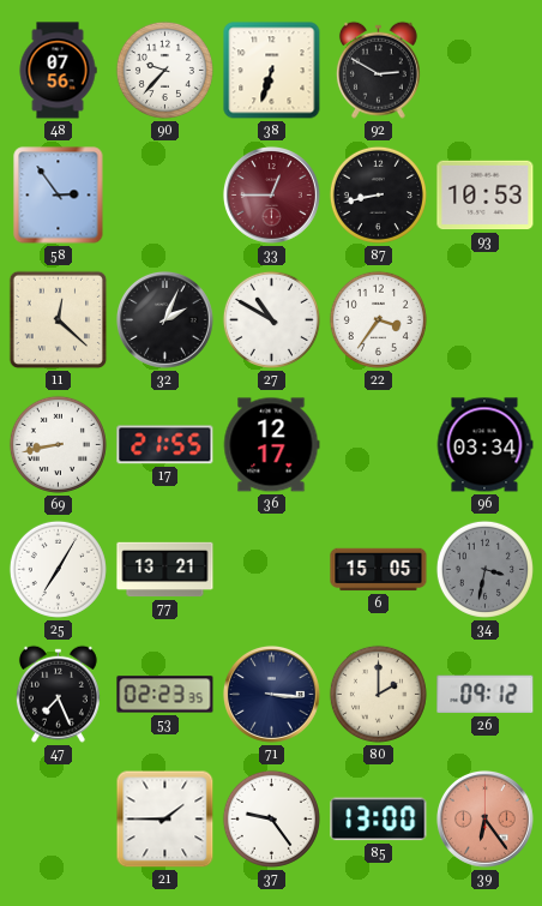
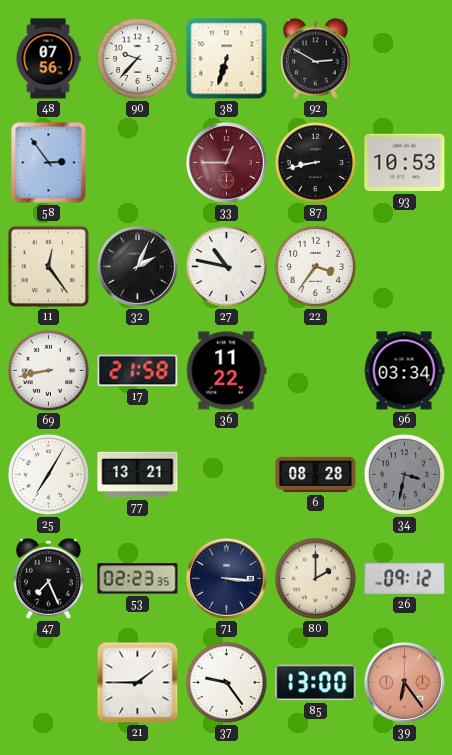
11: 12:22 -> 12:24
27: 10:50 -> 10:47
17: 21:55 -> 21:58
36: 12:17 -> 11:22
6: 15:05 -> 08:28
